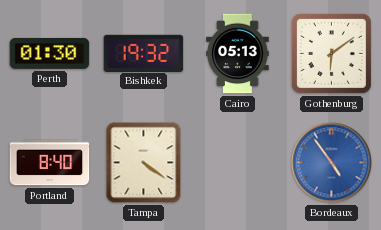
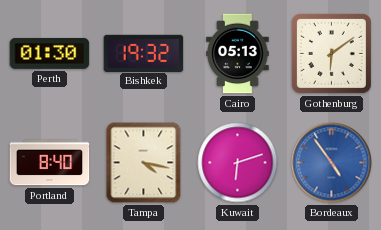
Tampa: 4:21 -> 4:17
Kuwait: none -> 6:12
